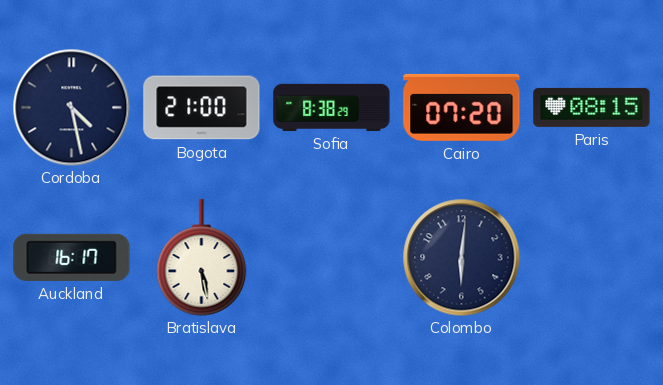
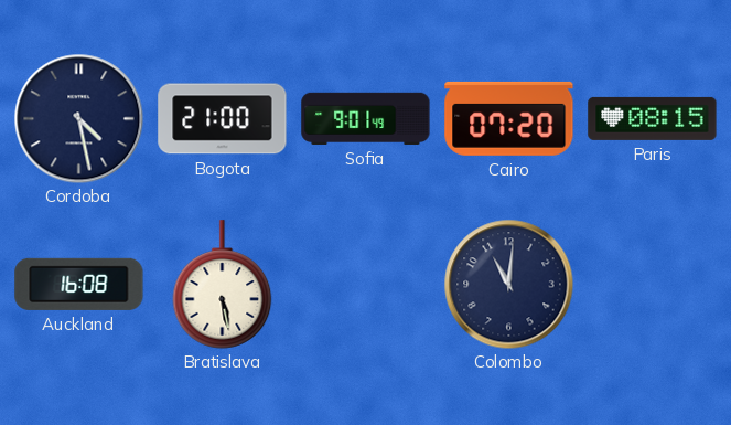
Sofia: 8:38 -> 9:01
Auckland: 16:17 -> 16:08
Colombo: 6:01 -> 11:01
